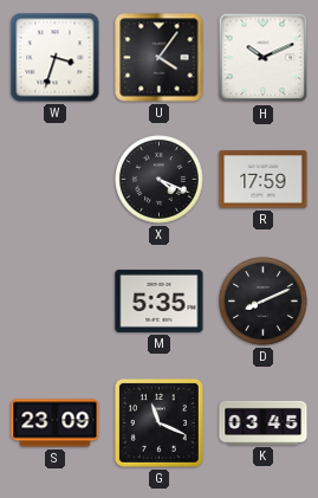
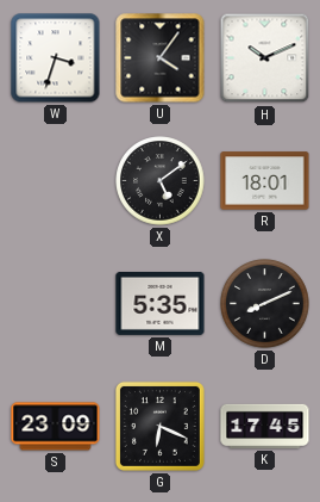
X: 4:19 -> 5:09
R: 17:59 -> 18:01
G: 11:19 -> 6:19
K: 03:45 -> 17:45
